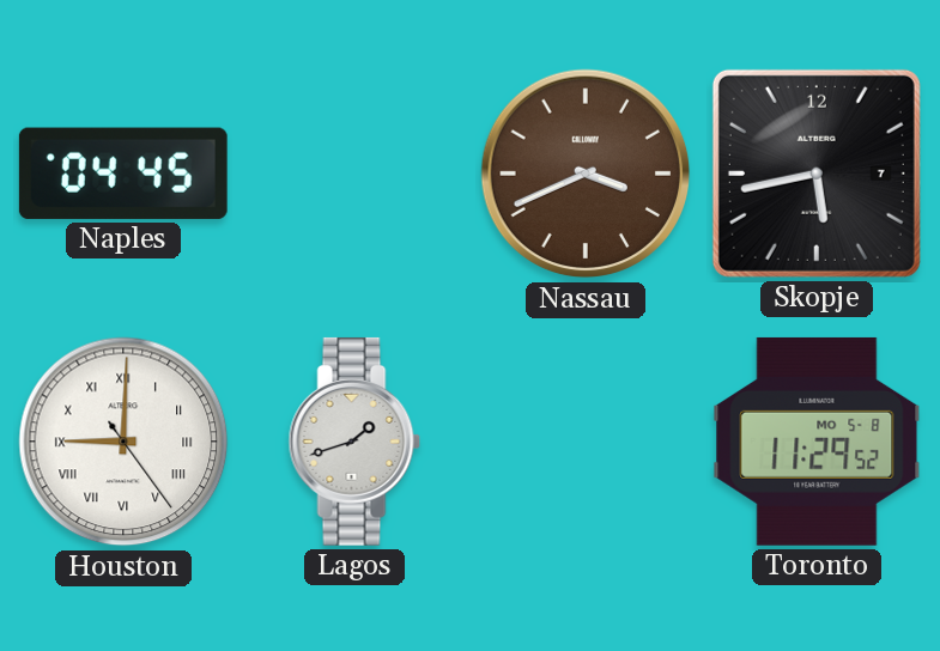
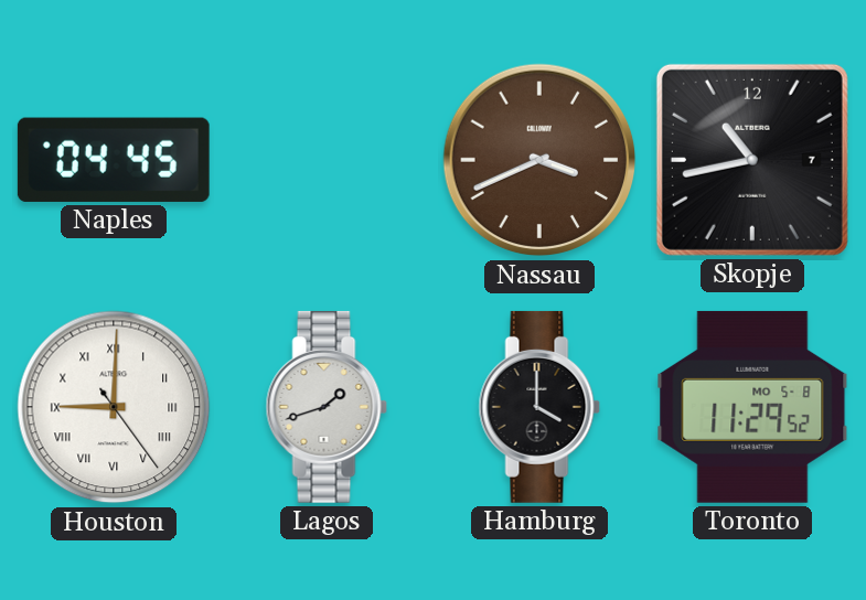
Skopje: 5:43 -> 10:43
Hamburg: none -> 4:00
